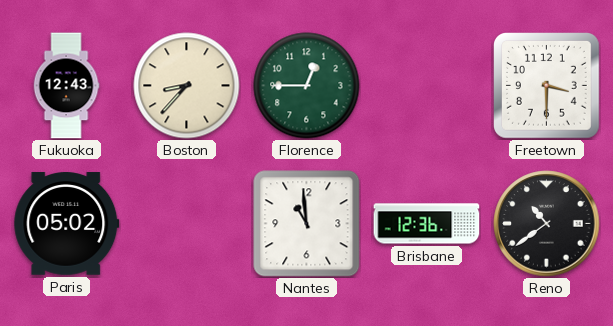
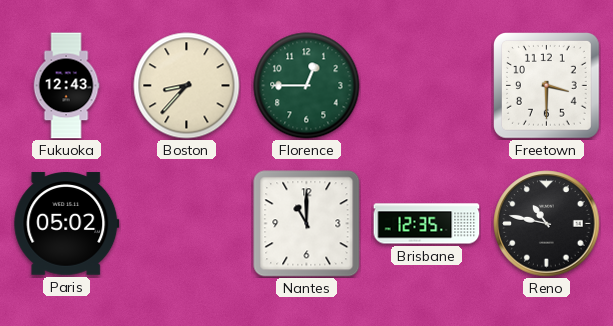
Nantes: 10:59 -> 11:00
Brisbane: 12:36 -> 12:35
Reno: 10:39 -> 10:47
